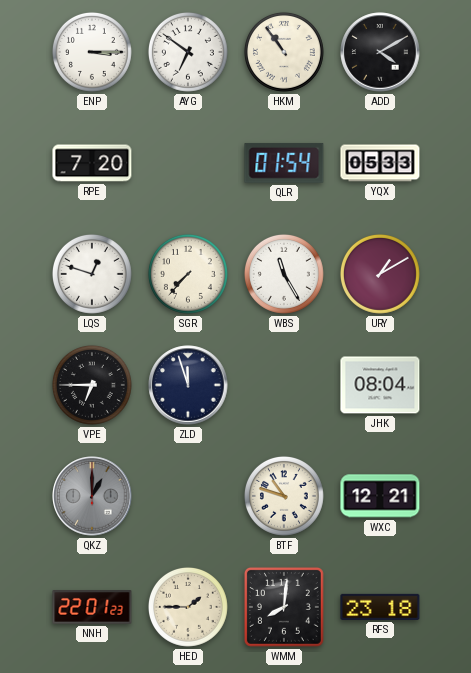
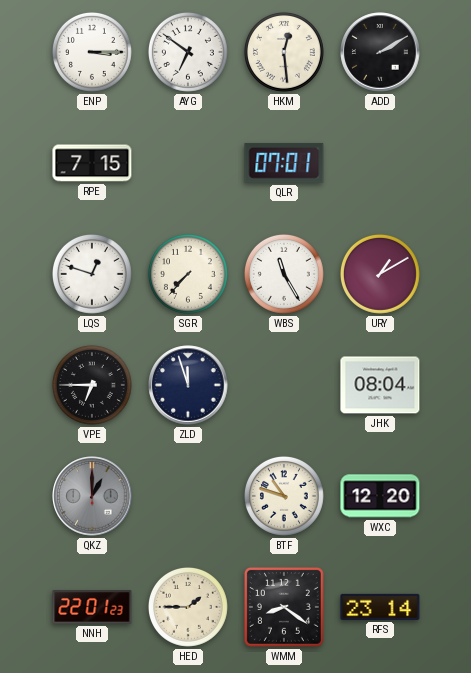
HKM: 10:54 -> 12:29
ADD: 4:10 -> 2:10
RPE: 7:20 -> 7:15
QLR: 01:54 -> 07:01
YQX: 05:33 -> none
WXC: 12:21 -> 12:20
WMM: 8:01 -> 8:21
RFS: 23:18 -> 23:14
